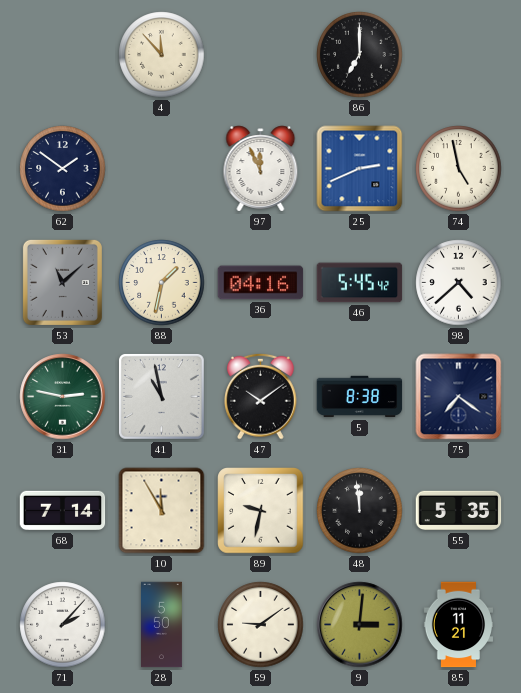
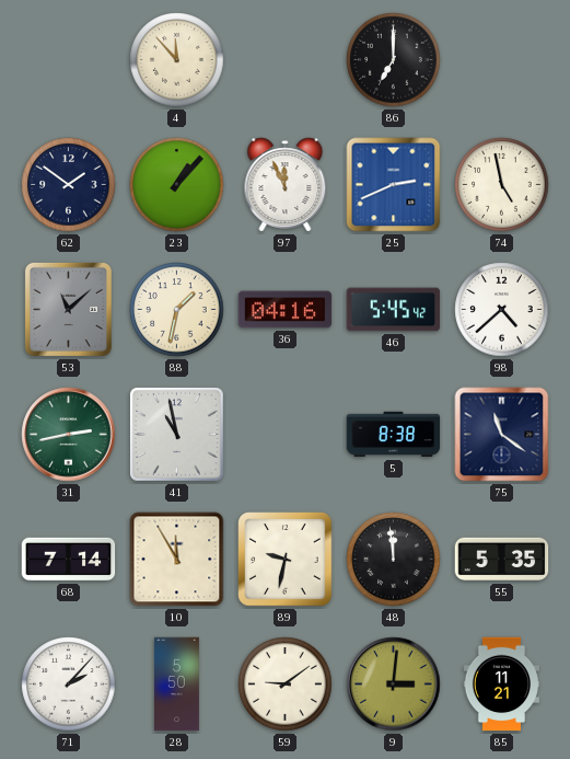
23: none -> 1:07
31: 2:47 -> 2:43
47: 10:09 -> none
75: 7:21 -> 11:21
